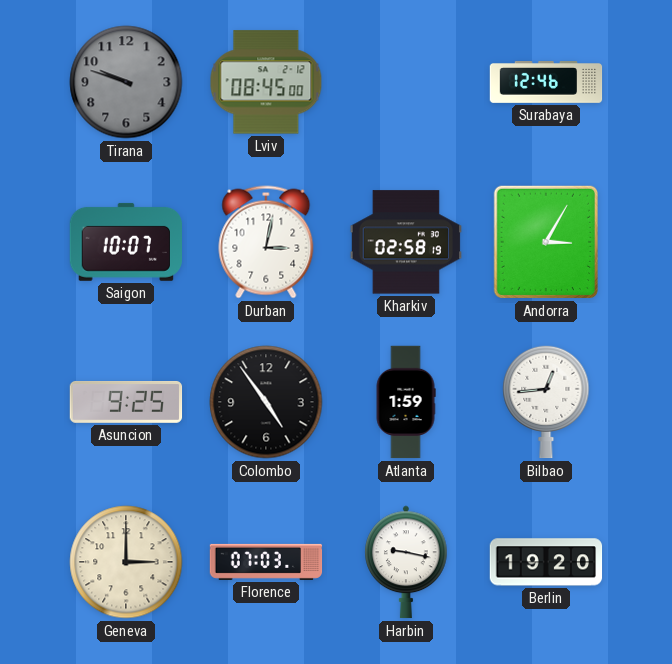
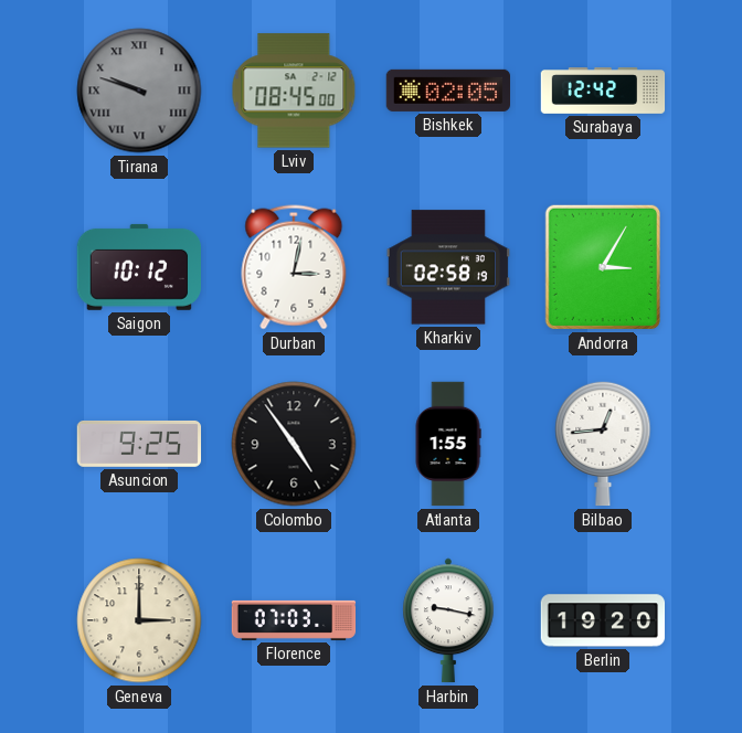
Tirana numerals: Arabic -> Roman
Bishkek: none -> 02:05
Surabaya: 12:46 -> 12:42
Saigon: 10:07 -> 10:12
Atlanta: 1:59 -> 1:55
